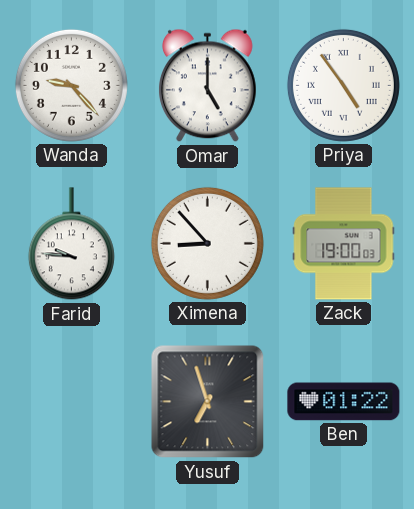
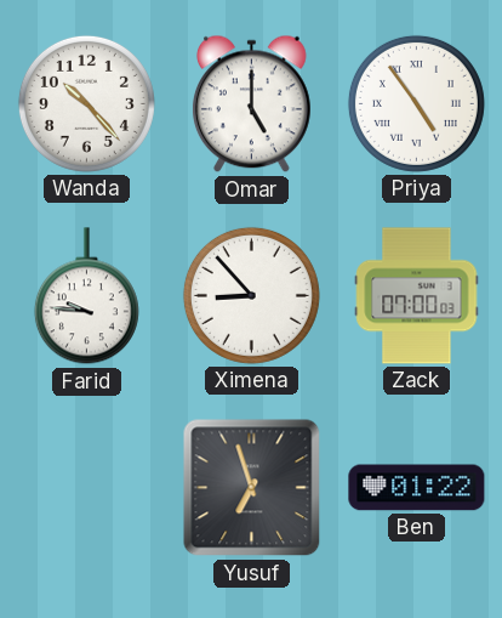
Wanda: 9:23 -> 10:23
Zack: 19:00 -> 07:00
